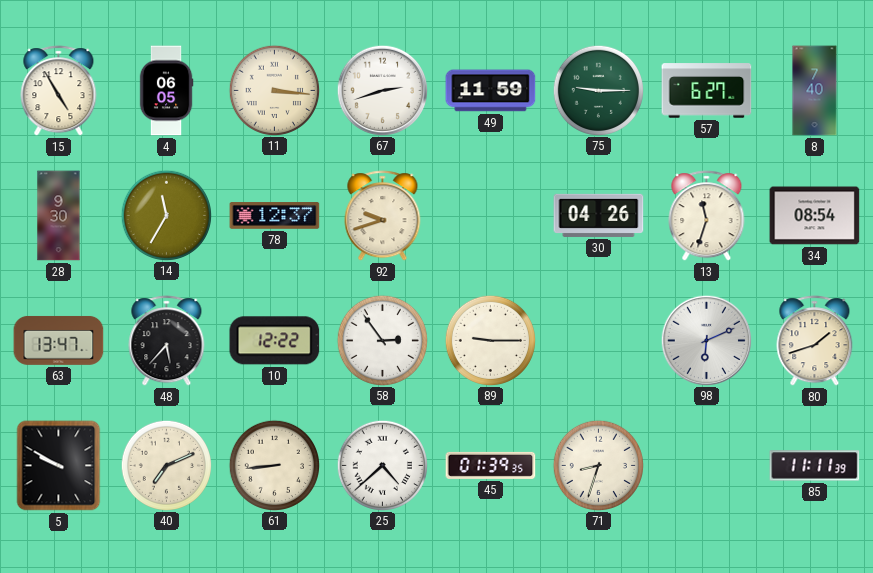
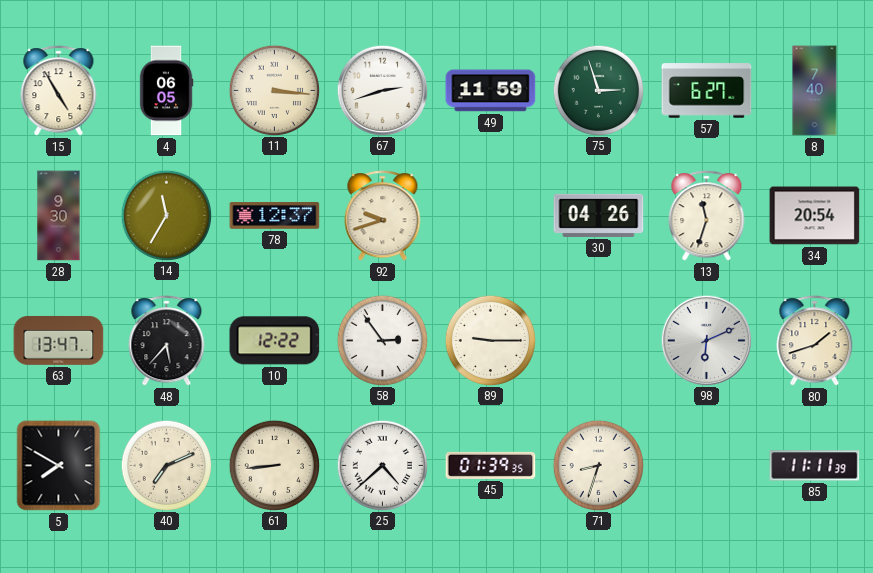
75: 9:15 -> 2:57
34: 08:54 -> 20:54
5: 9:50 -> 7:50
